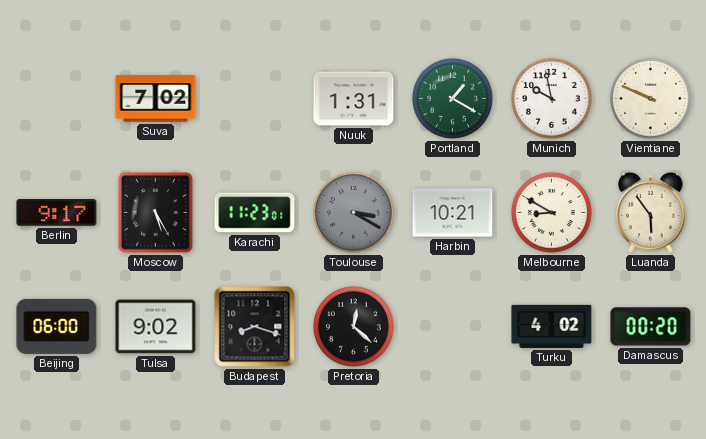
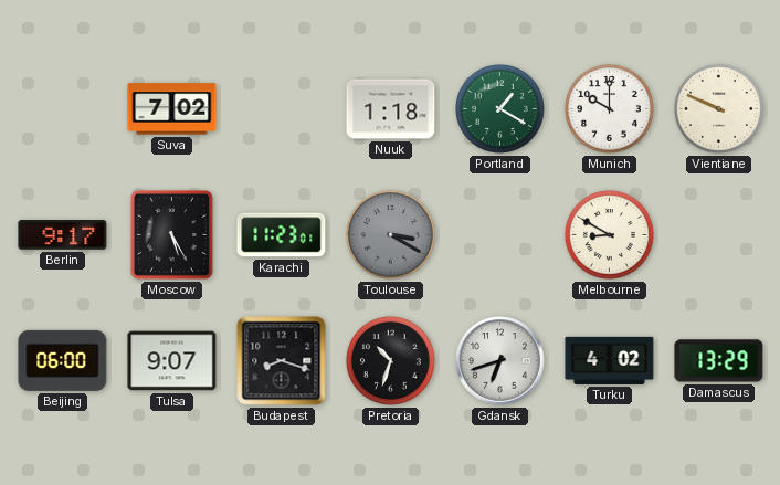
Nuuk: 1:31 -> 1:18
Munich: 9:58 -> 10:00
Harbin: 10:21 -> none
Luanda: 5:54 -> none
Tulsa: 9:02 -> 9:07
Pretoria: 12:22 -> 10:33
Gdansk: none -> 6:42
Damascus: 00:20 -> 13:29
